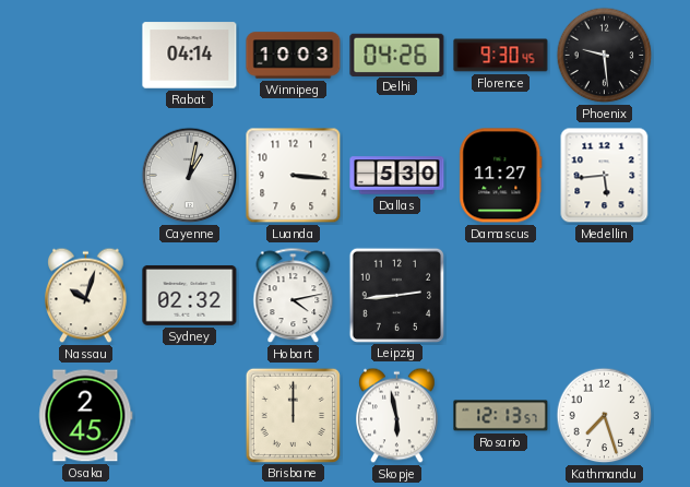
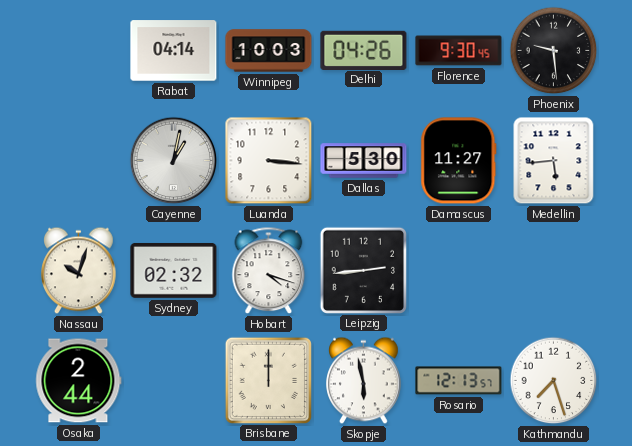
Hobart: 4:13 -> 4:18
Osaka: 2:45 -> 2:44
